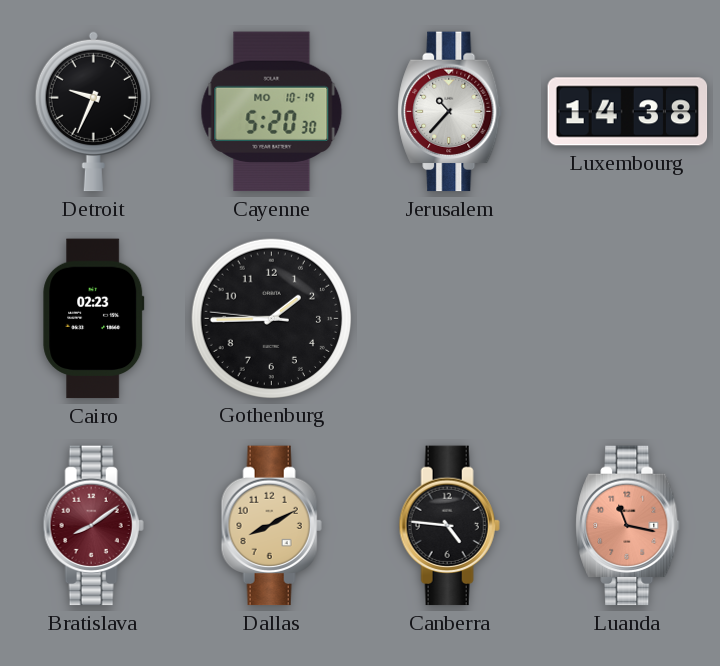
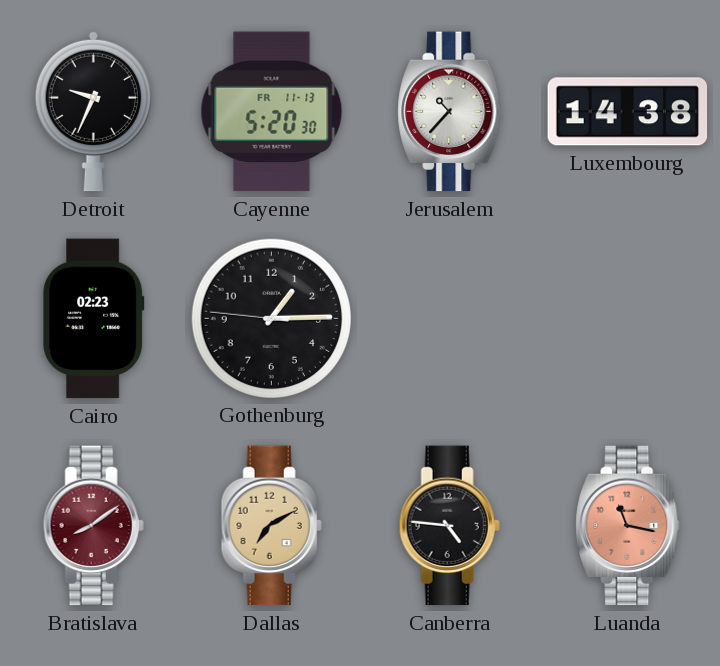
Cayenne date: MO 10-19 -> FR 11-13
Gothenburg: 1:44 -> 1:14
Dallas: 8:10 -> 7:10
